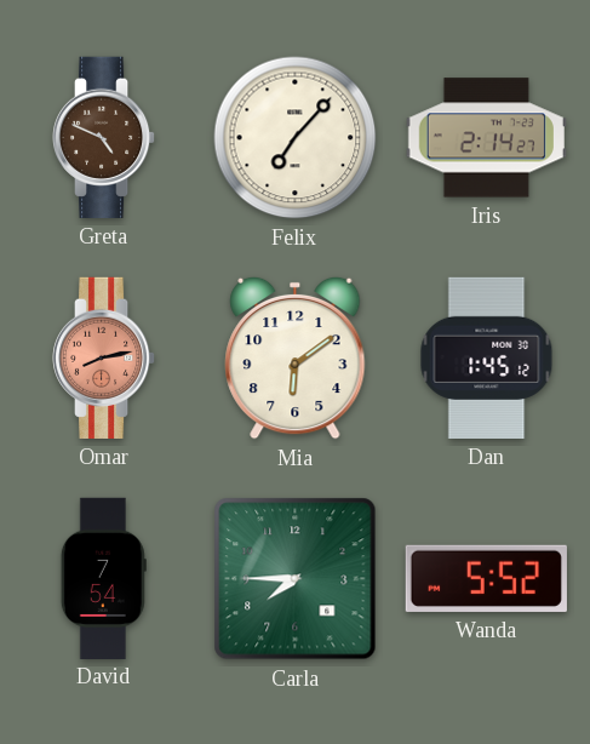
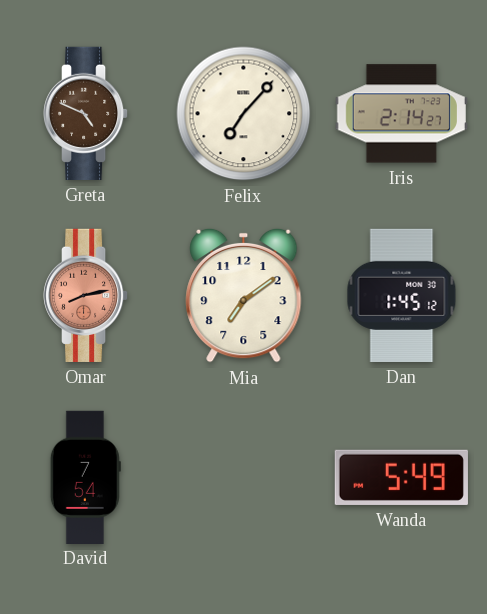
Mia: 6:09 -> 7:09
Carla: 7:45 -> none
Wanda: 5:52 -> 5:49
